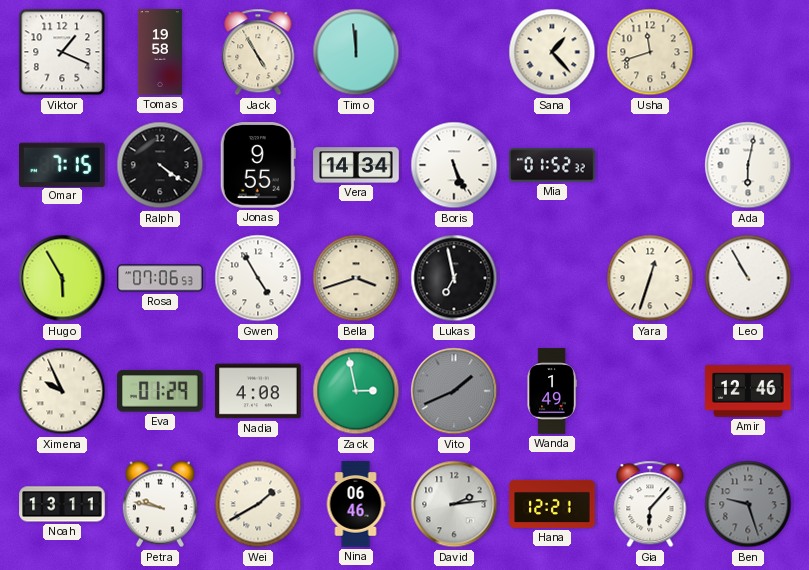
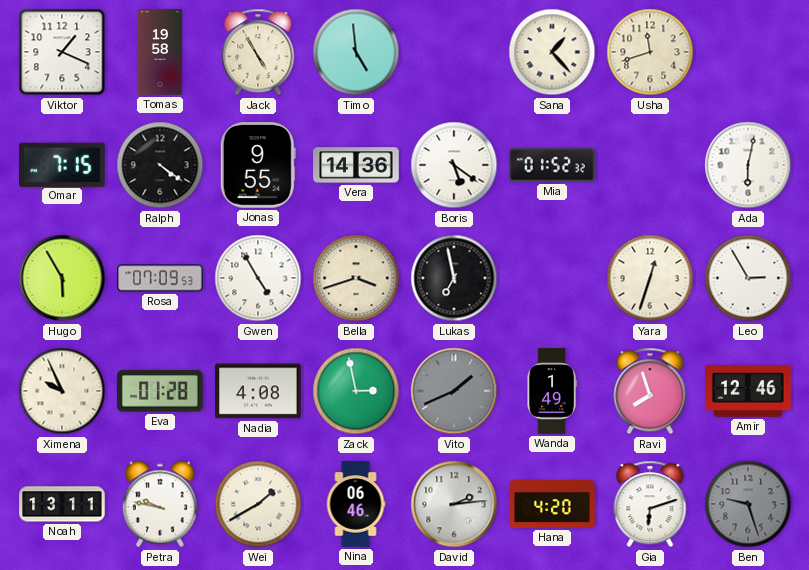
Timo: 11:59 -> 4:59
Vera: 14:34 -> 14:36
Boris: 5:26 -> 5:21
Rosa: 07:06 -> 07:09
Leo: 10:55 -> 2:55
Eva: 01:29 -> 01:28
Ravi: none -> 7:57
Hana: 12:21 -> 4:20
Gia: 6:07 -> 6:12
